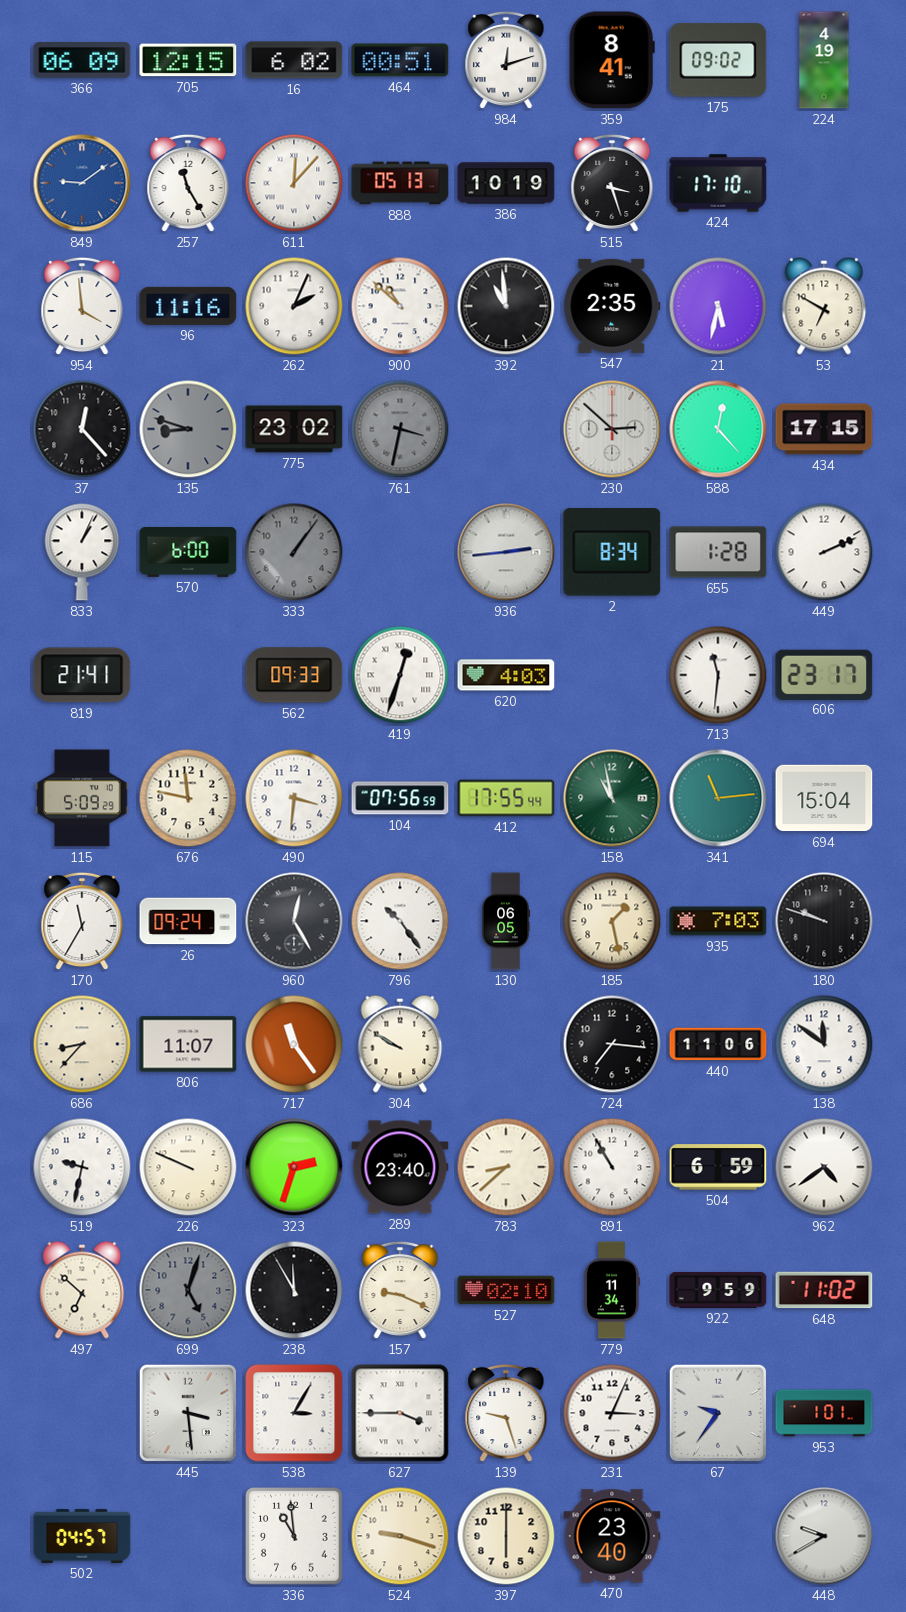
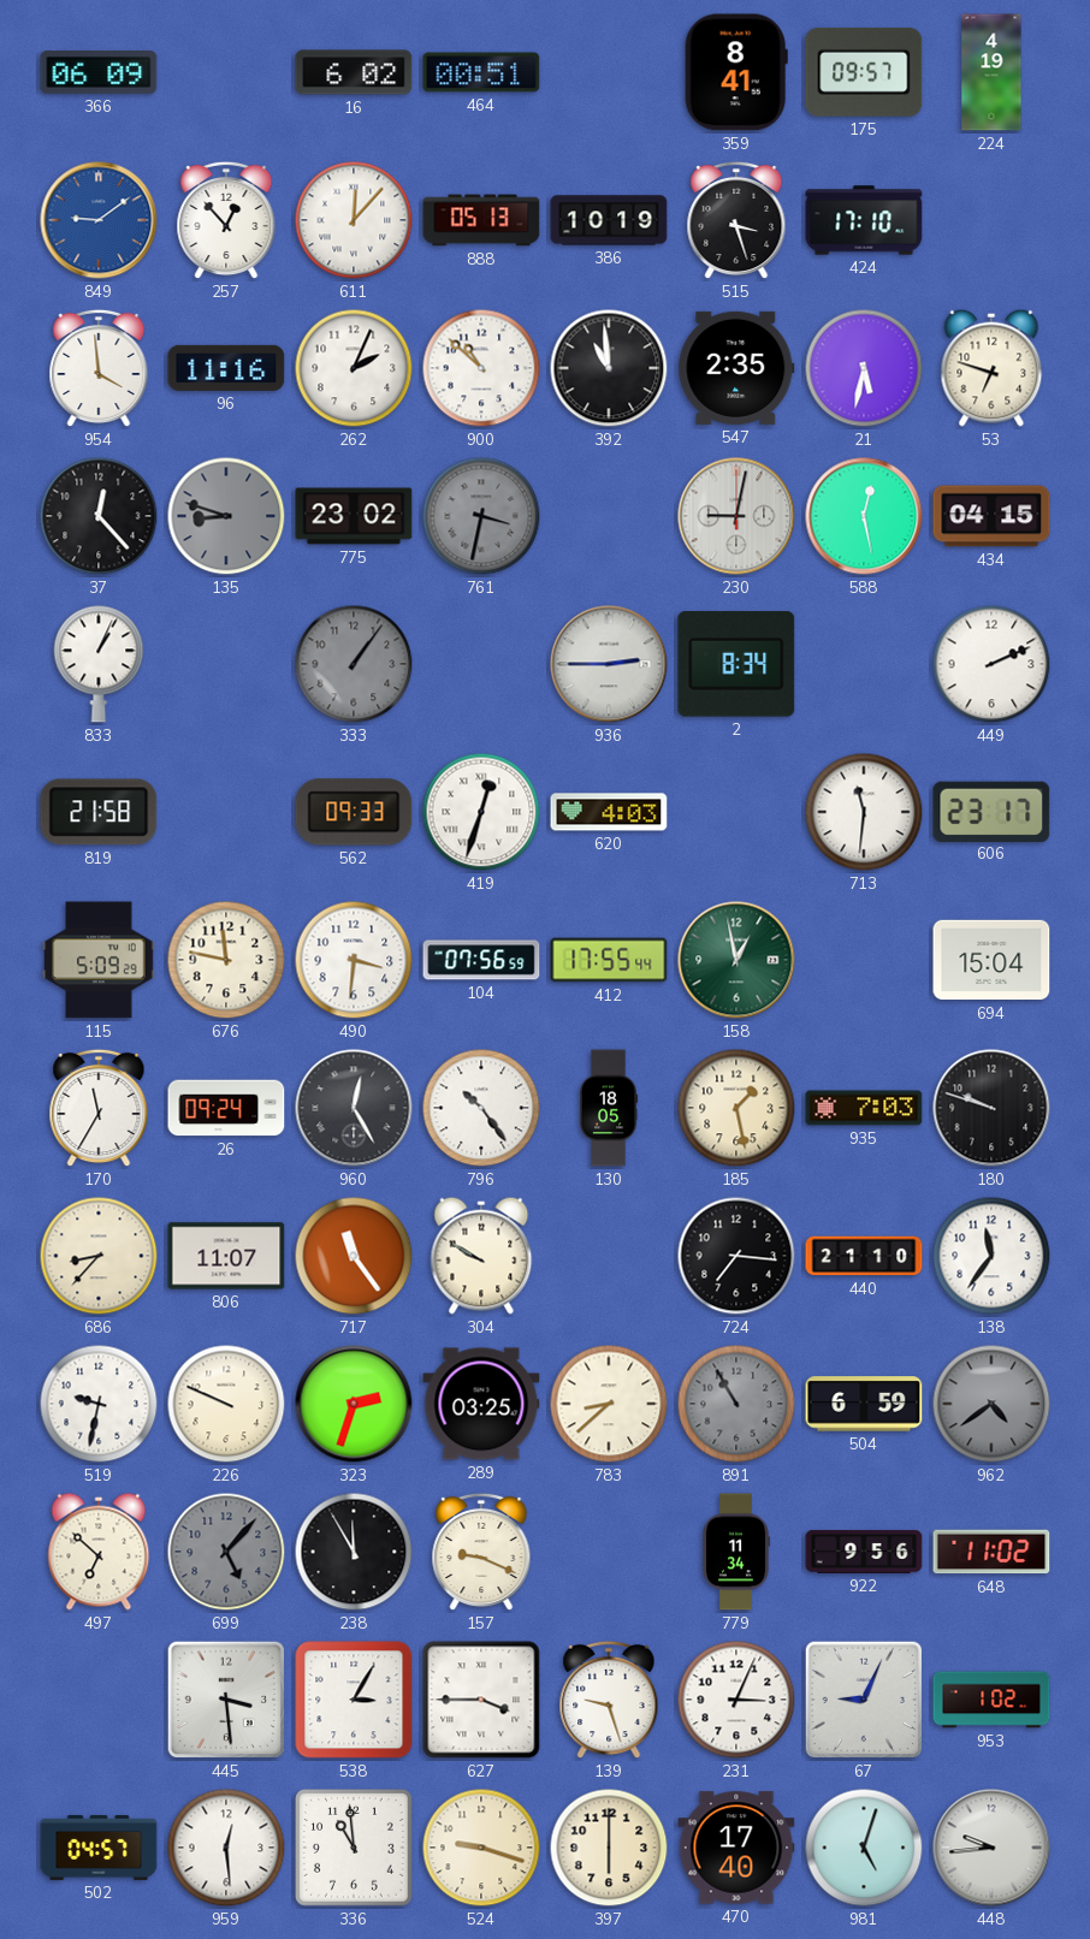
705: 12:15 -> none
984: 12:12 -> none
175: 09:02 -> 09:57
257: 11:25 -> 12:53
53: 6:50 -> 6:48
230: 2:52 -> 9:02
588: 12:23 -> 12:28
434: 17:15 -> 04:15
570: 6:00 -> none
936: 2:44 -> 2:45
655: 1:28 -> none
819: 21:41 -> 21:58
158: 10:58 -> 12:58
341: 11:14 -> none
130: 06:05 -> 18:05
440: 11:06 -> 21:10
138: 11:51 -> 11:36
289: 23:40 -> 03:25
891 dial: white -> grey
962 dial: white -> grey
699: 5:03 -> 5:07
527: 02:10 -> none
922: 9:59 -> 9:56
67: 9:36 -> 9:04
953: 1:01 -> 1:02
959: none -> 12:29
470: 23:40 -> 17:40
981: none -> 5:03
448: 9:40 -> 9:44
